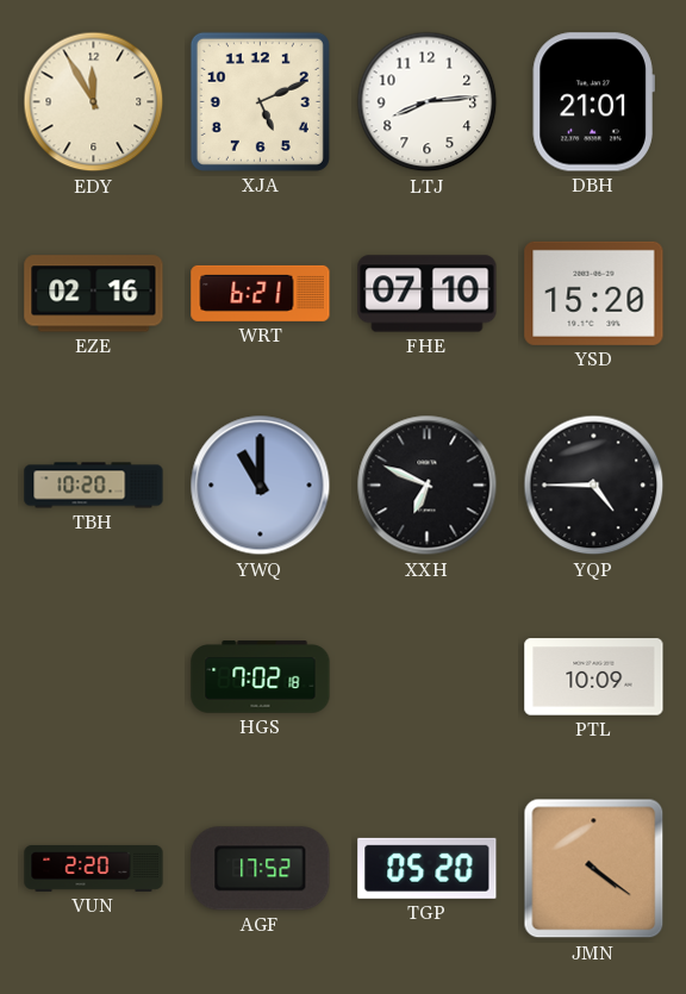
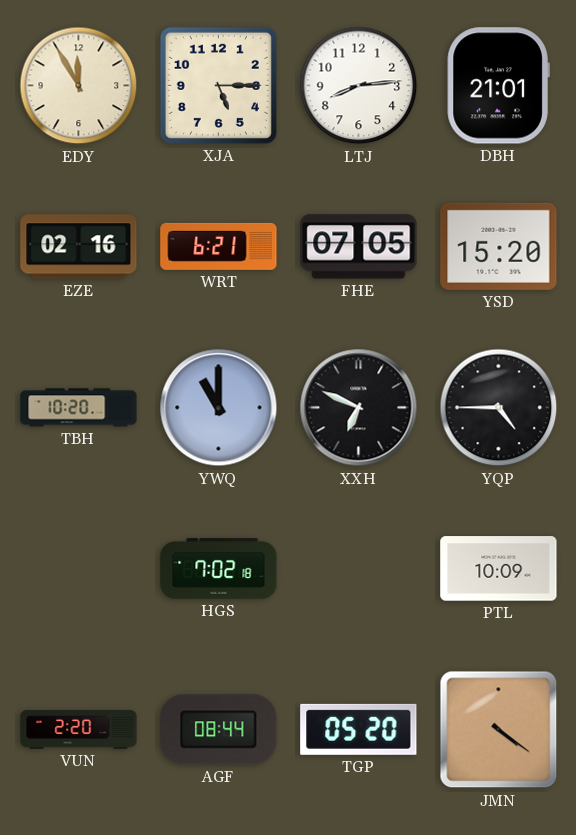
XJA: 5:11 -> 5:15
FHE: 07:10 -> 07:05
AGF: 17:52 -> 08:44
